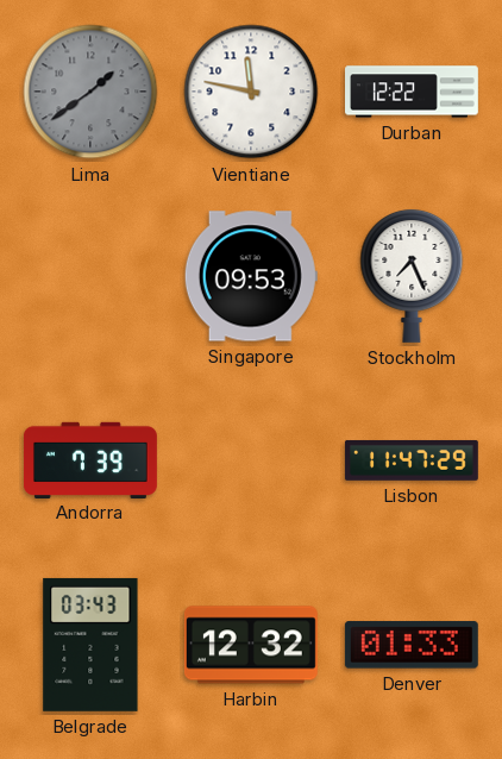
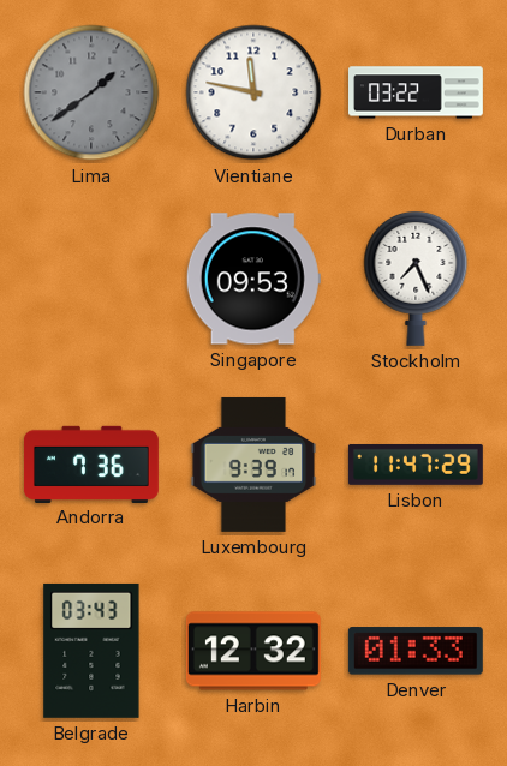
Durban: 12:22 -> 03:22
Andorra: 7:39 -> 7:36
Luxembourg: none -> 9:39
